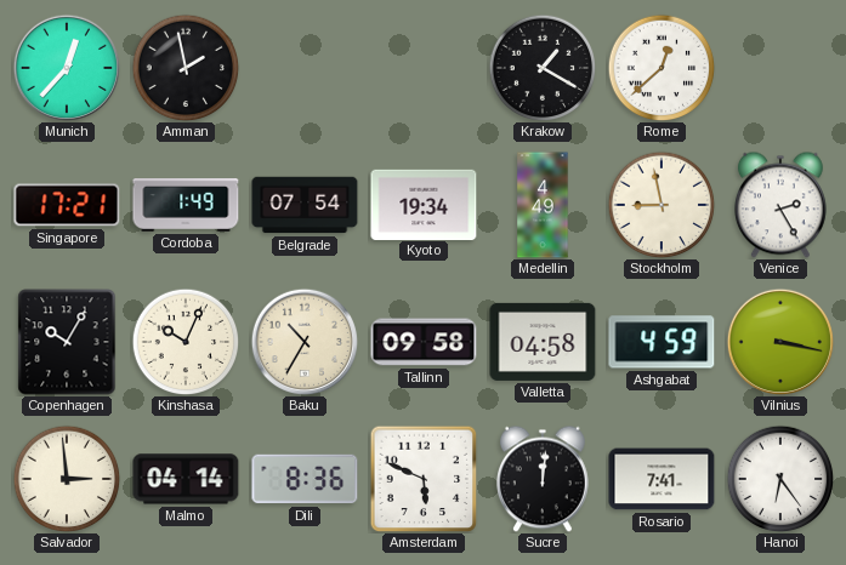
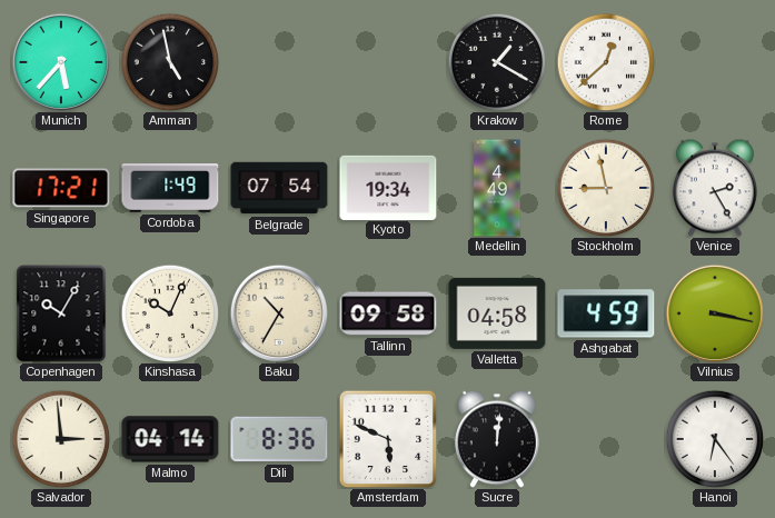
Munich: 12:37 -> 5:37
Amman: 1:58 -> 4:58
Rosario: 7:41 -> none
